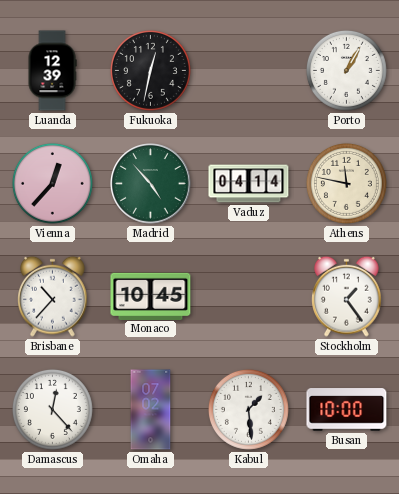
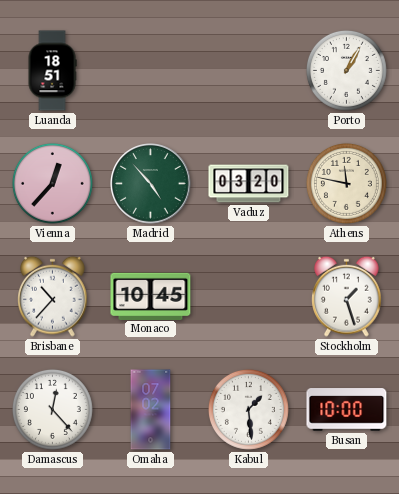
Luanda: 12:39 -> 18:51
Fukuoka: 12:32 -> none
Vaduz: 04:14 -> 03:20
Stockholm: 1:24 -> 1:27
